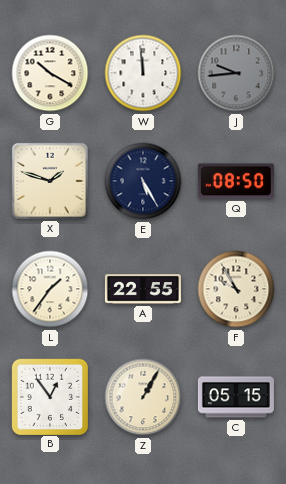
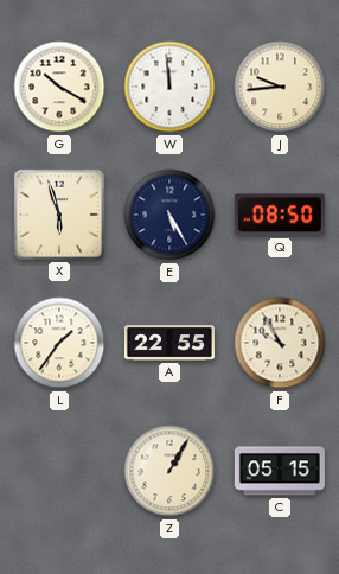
J dial: grey -> cream
X: 1:48 -> 5:57
B: 12:54 -> none
